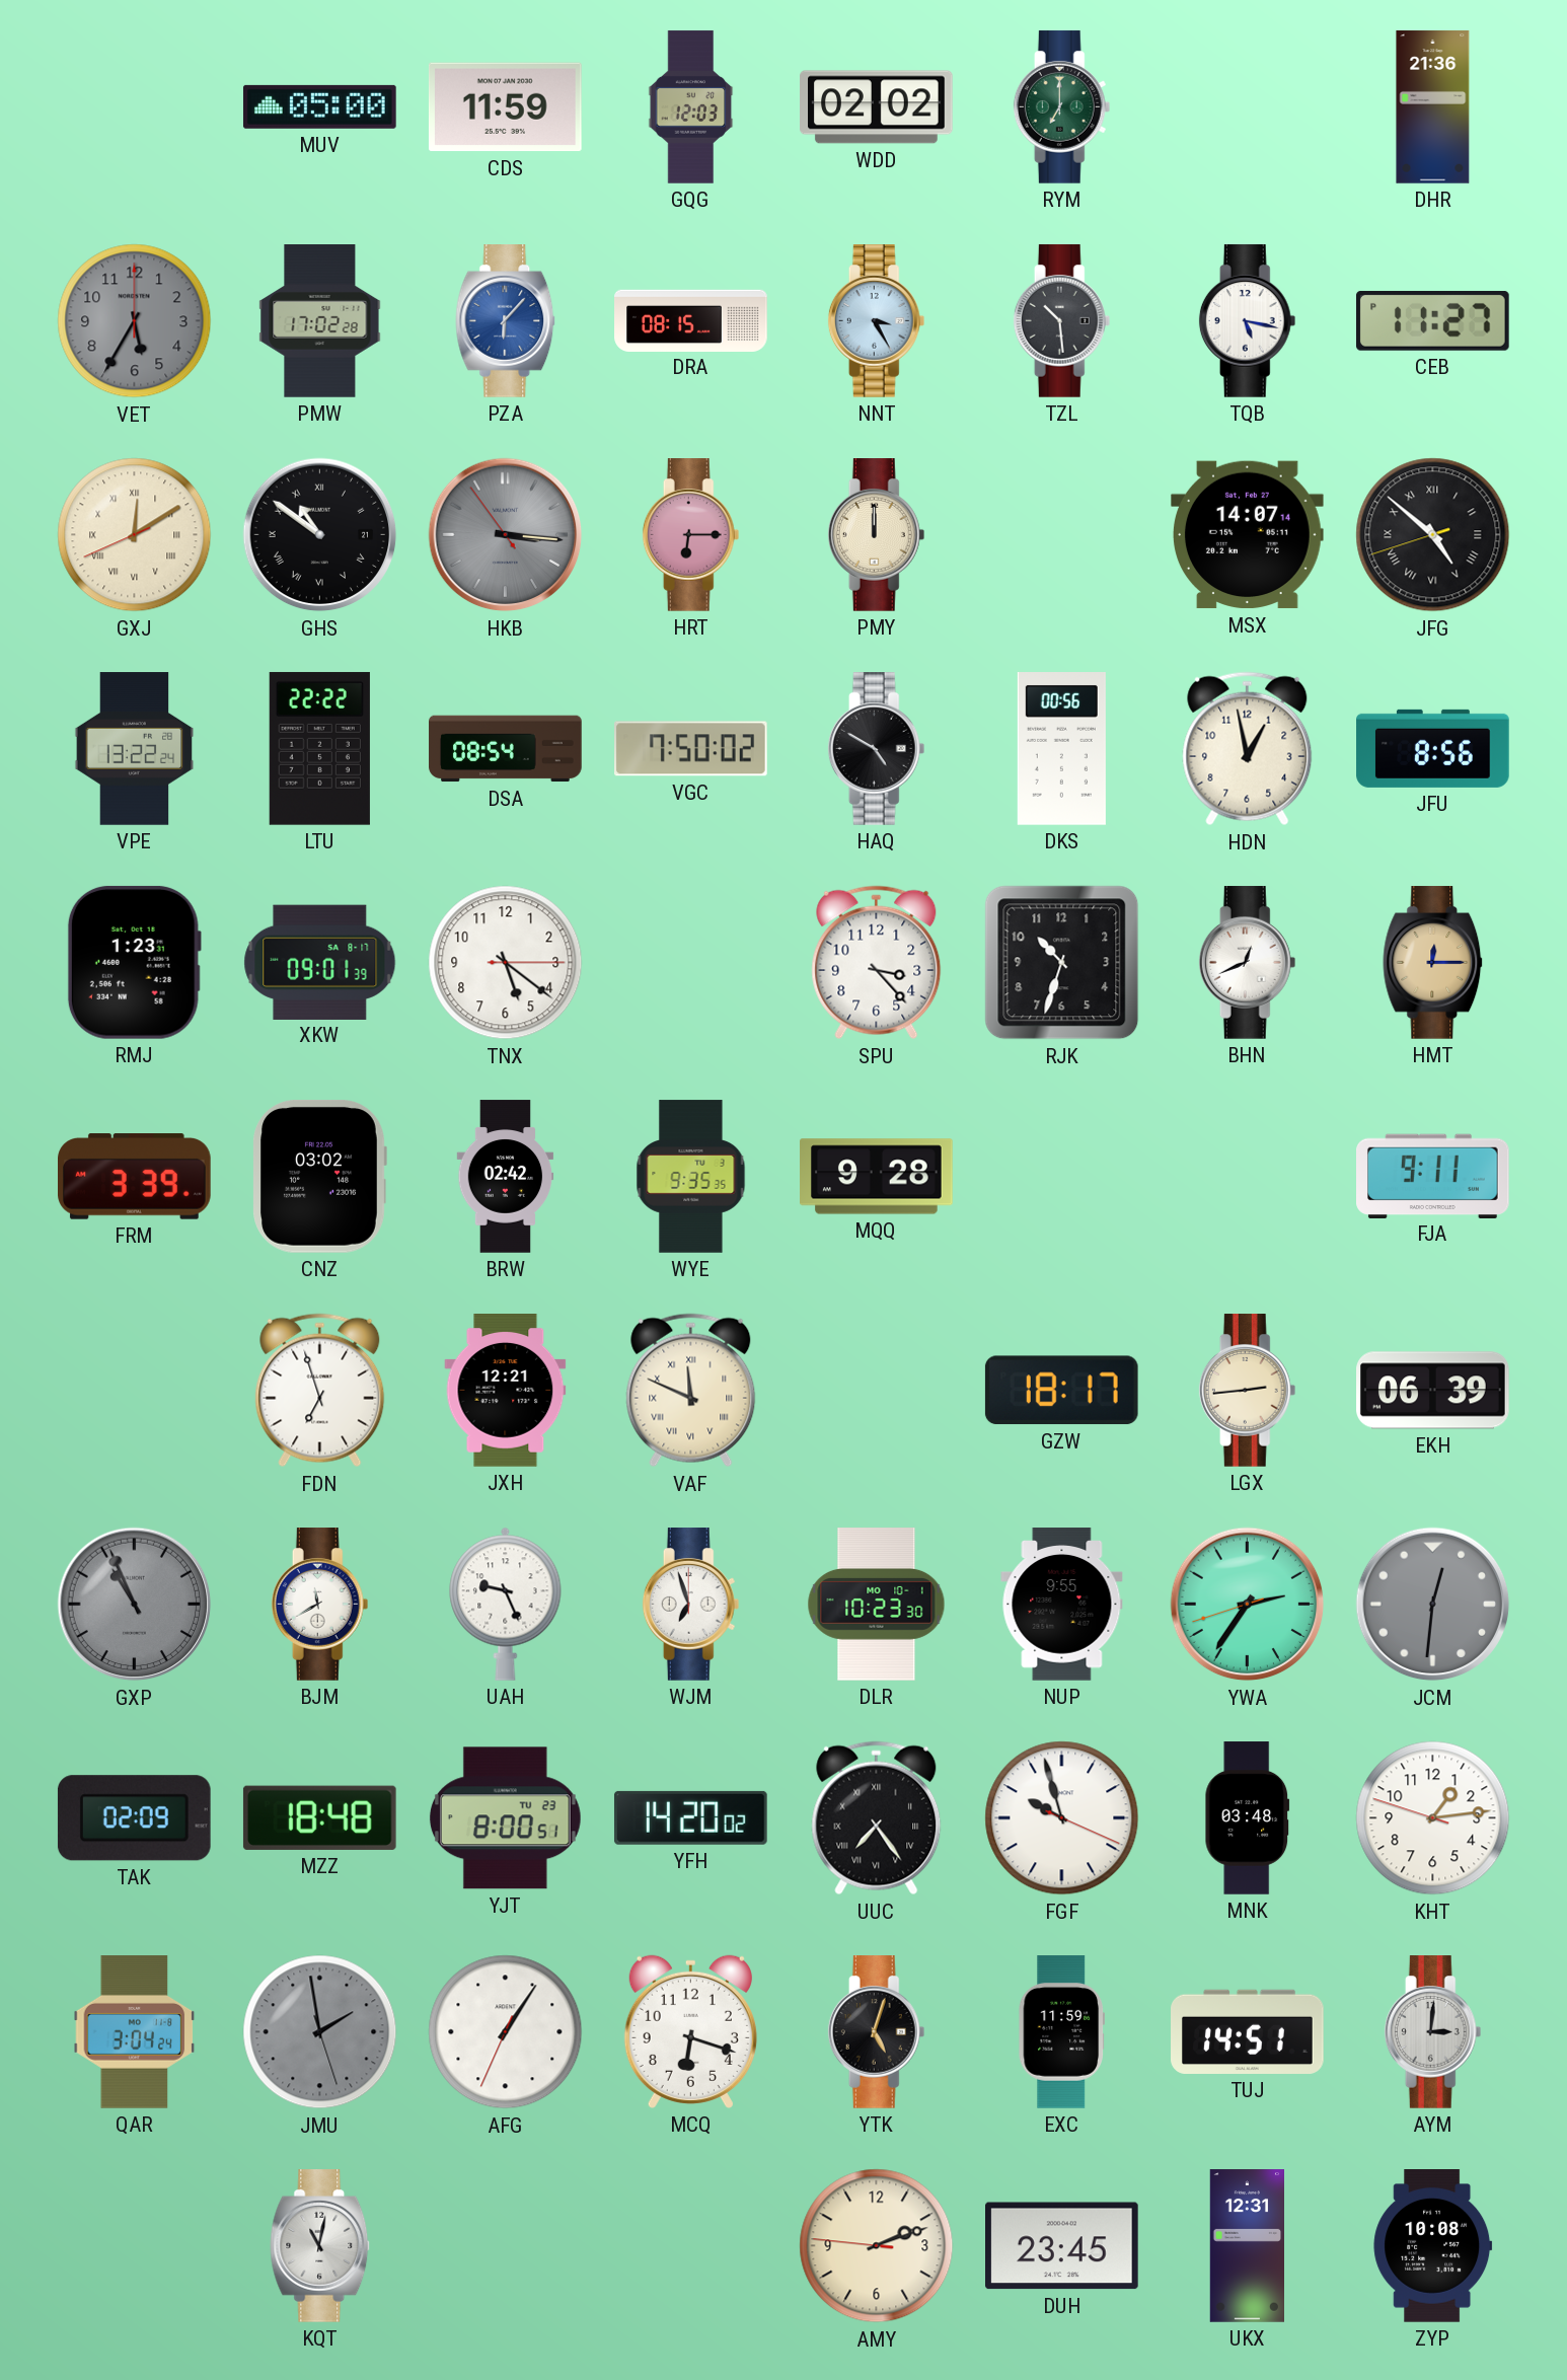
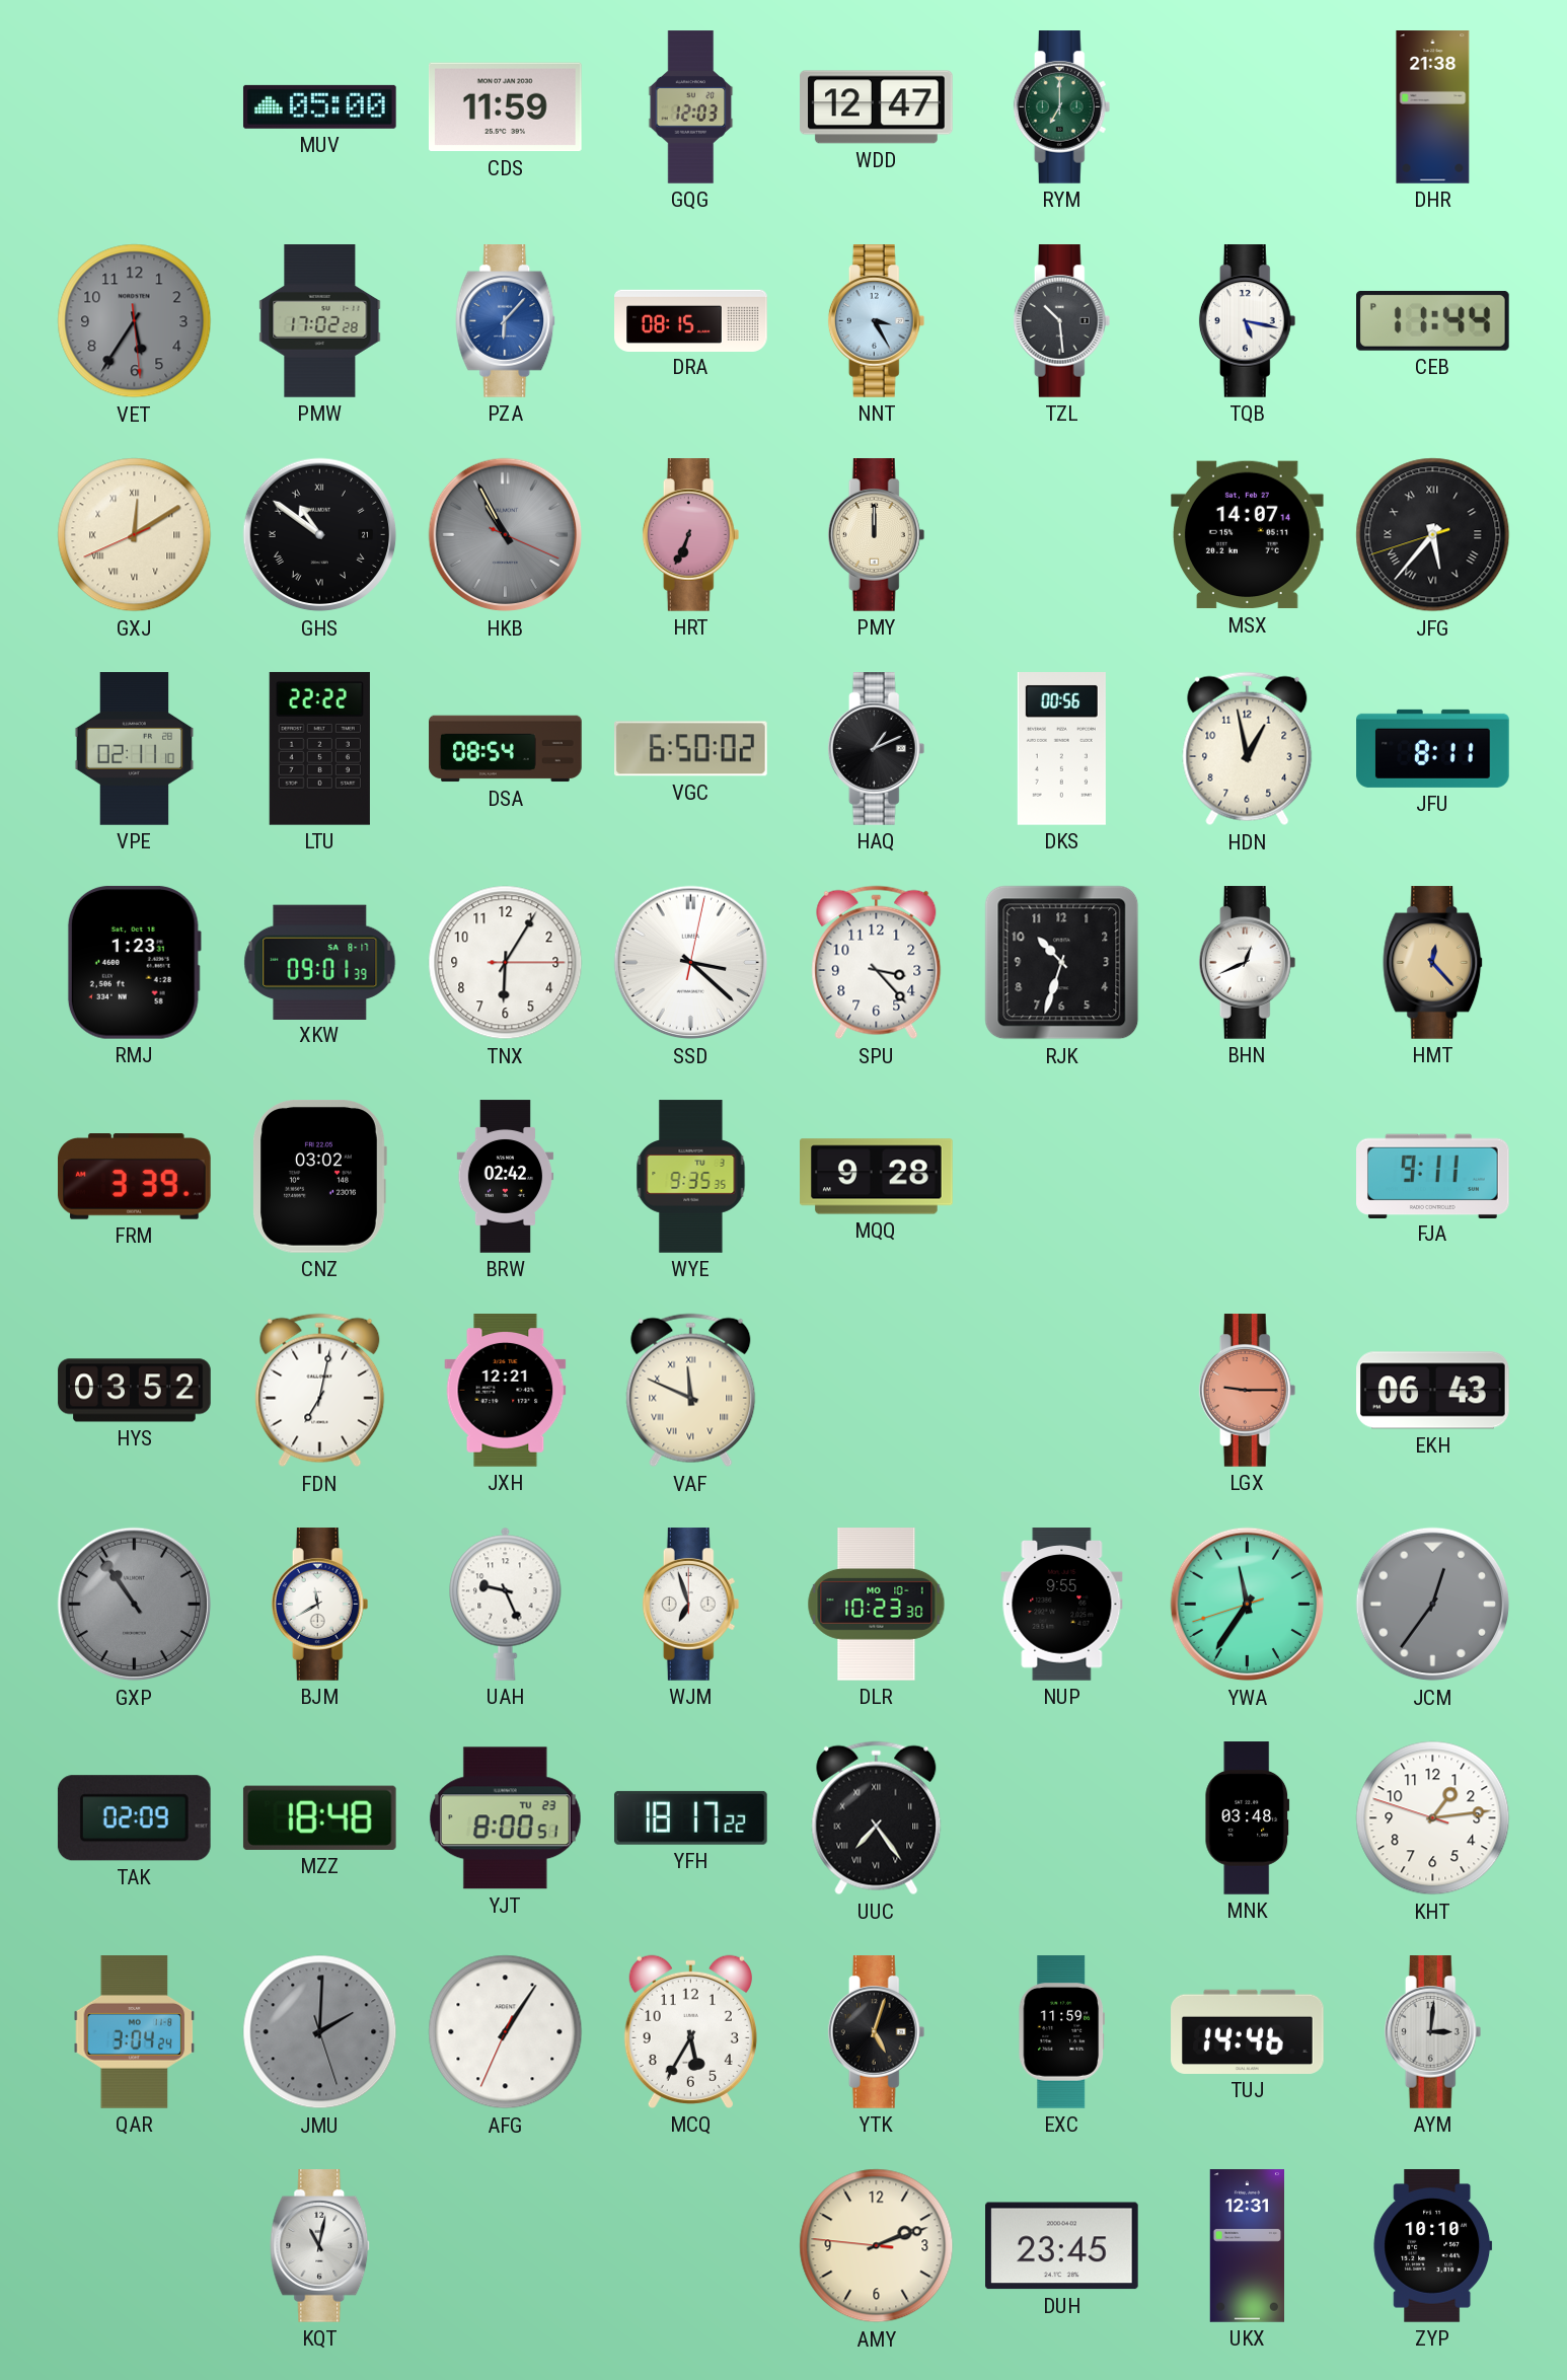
WDD: 02:02 -> 12:47
DHR: 21:36 -> 21:38
VET: 5:35:00 -> 5:35:29
CEB: 11:27 -> 11:44
HKB: 3:15 -> 10:55
HRT: 6:15 -> 6:34
JFG: 4:51 -> 5:36
VPE: 13:22 -> 02:11
VGC: 7:50 -> 6:50
HAQ: 4:50 -> 1:11
JFU: 8:56 -> 8:11
TNX: 5:21 -> 6:05
SSD: none -> 3:22
HMT: 12:15 -> 12:23
HYS: none -> 03:52
FDN: 6:57 -> 7:02
GZW: 18:17 -> none
LGX: 2:44 -> 9:15
LGX dial: cream -> salmon
EKH: 06:39 -> 06:43
GXP: 10:56 -> 10:54
YWA: 2:35 -> 11:35
JCM: 12:31 -> 12:36
YFH: 14:20 -> 18:17
FGF: 9:57 -> none
JMU: 1:58 -> 2:00
MCQ: 6:18 -> 5:35
TUJ: 14:51 -> 14:46
ZYP: 10:08 -> 10:10
